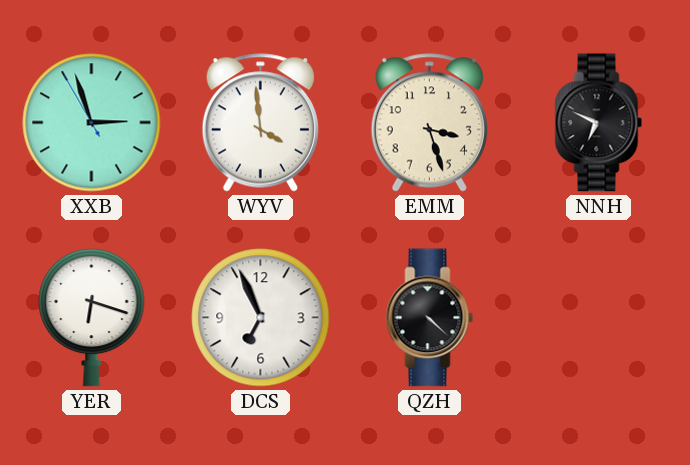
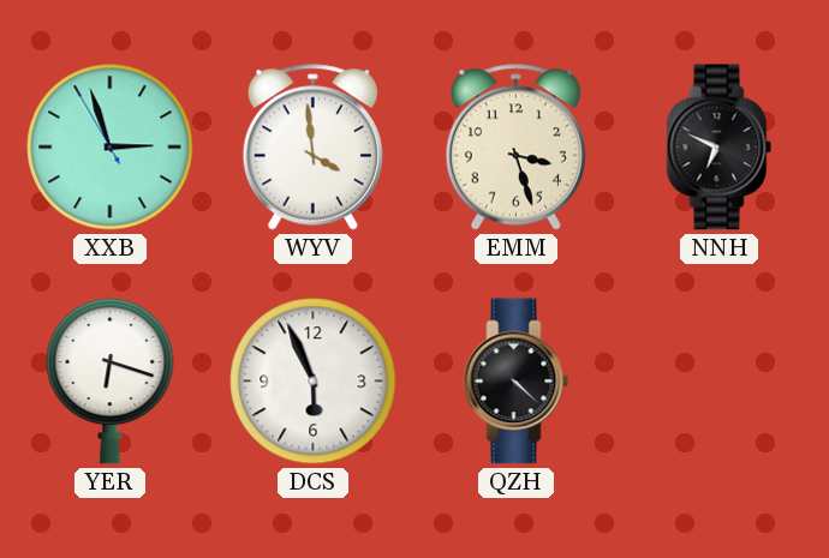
DCS: 6:56 -> 5:56
